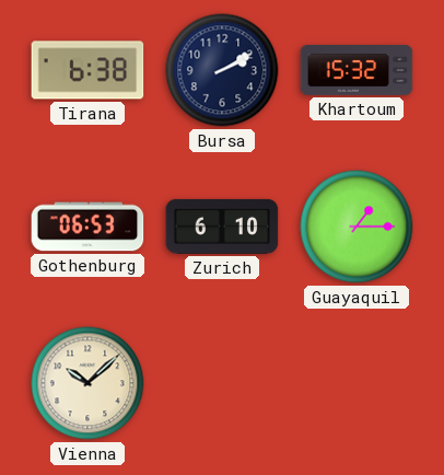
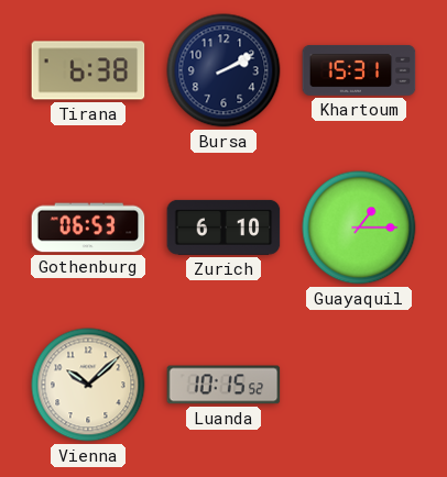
Khartoum: 15:32 -> 15:31
Luanda: none -> 10:15
